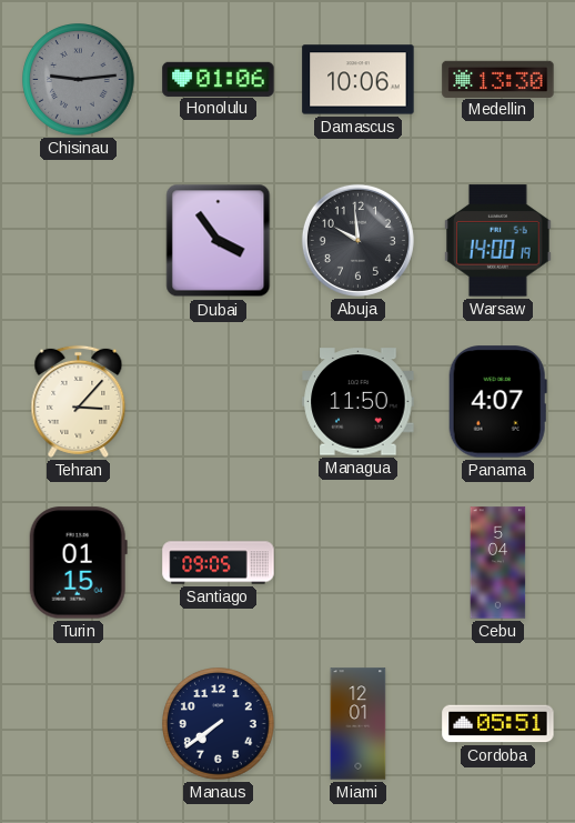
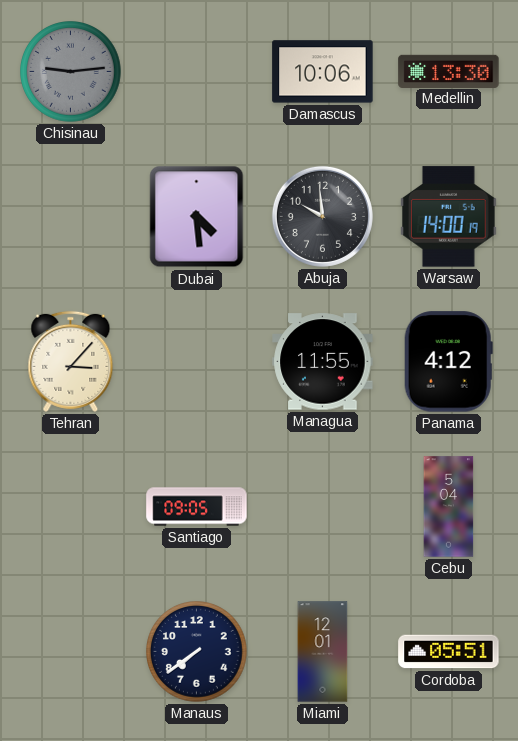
Honolulu: 01:06 -> none
Dubai: 3:54 -> 4:29
Managua: 11:50 -> 11:55
Panama: 4:07 -> 4:12
Turin: 01:15 -> none
